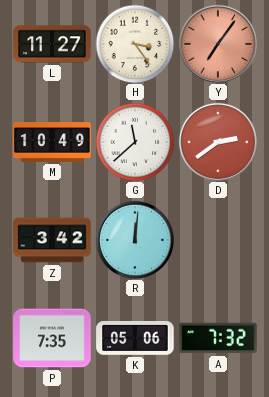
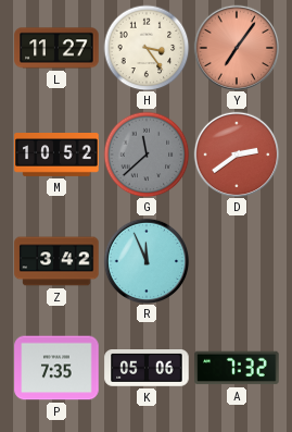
M: 10:49 -> 10:52
G dial: white -> grey
R: 12:01 -> 11:56
